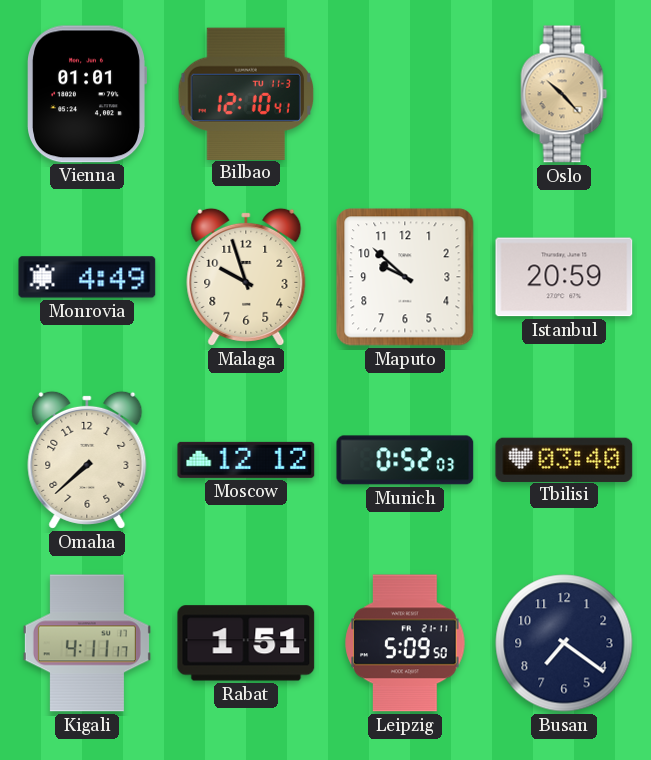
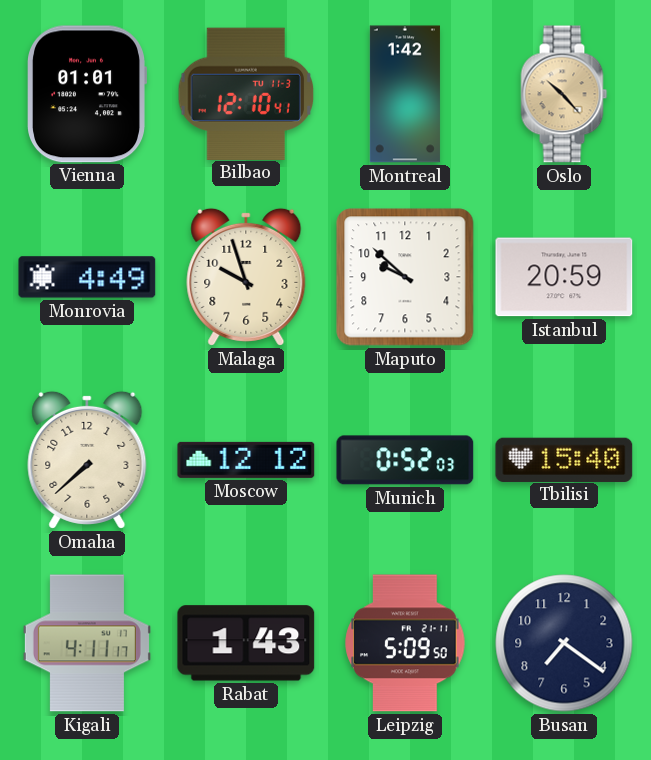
Montreal: none -> 1:42
Tbilisi: 03:40 -> 15:40
Rabat: 1:51 -> 1:43
